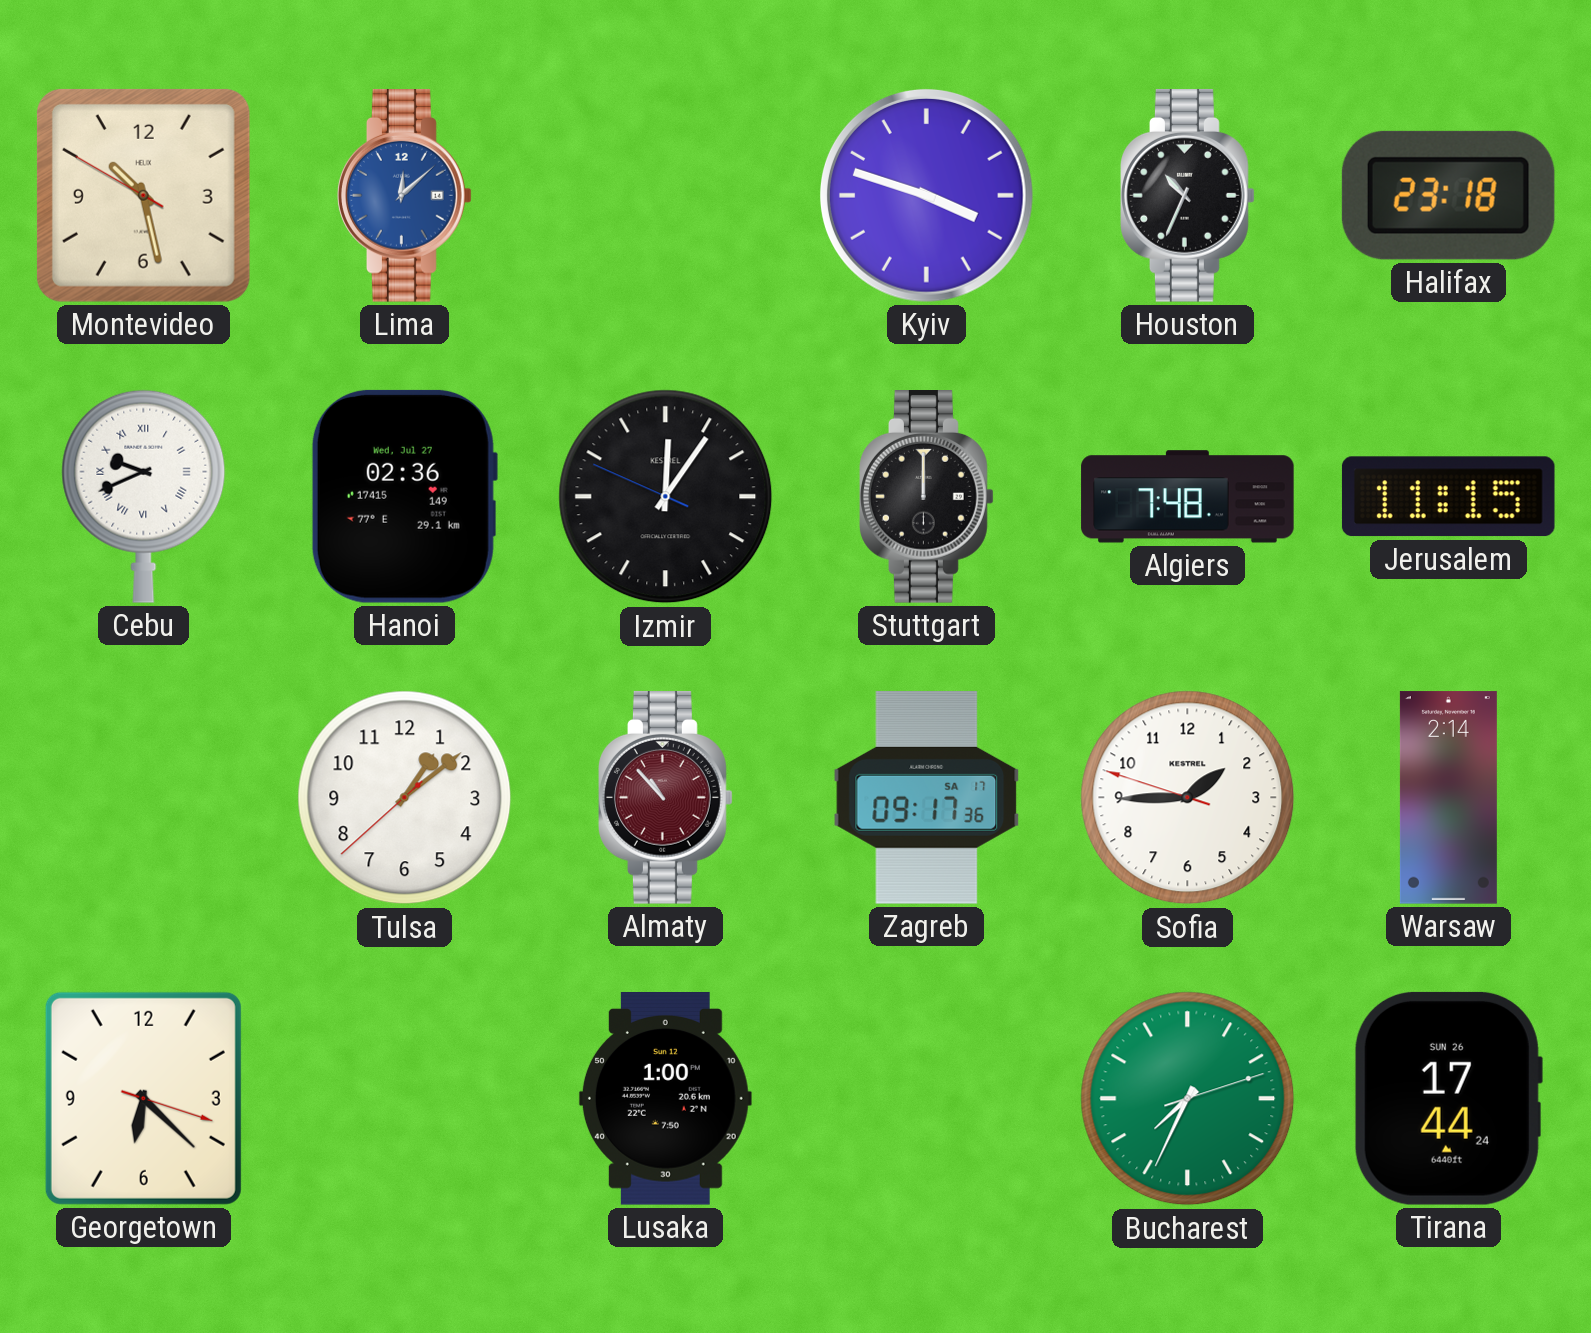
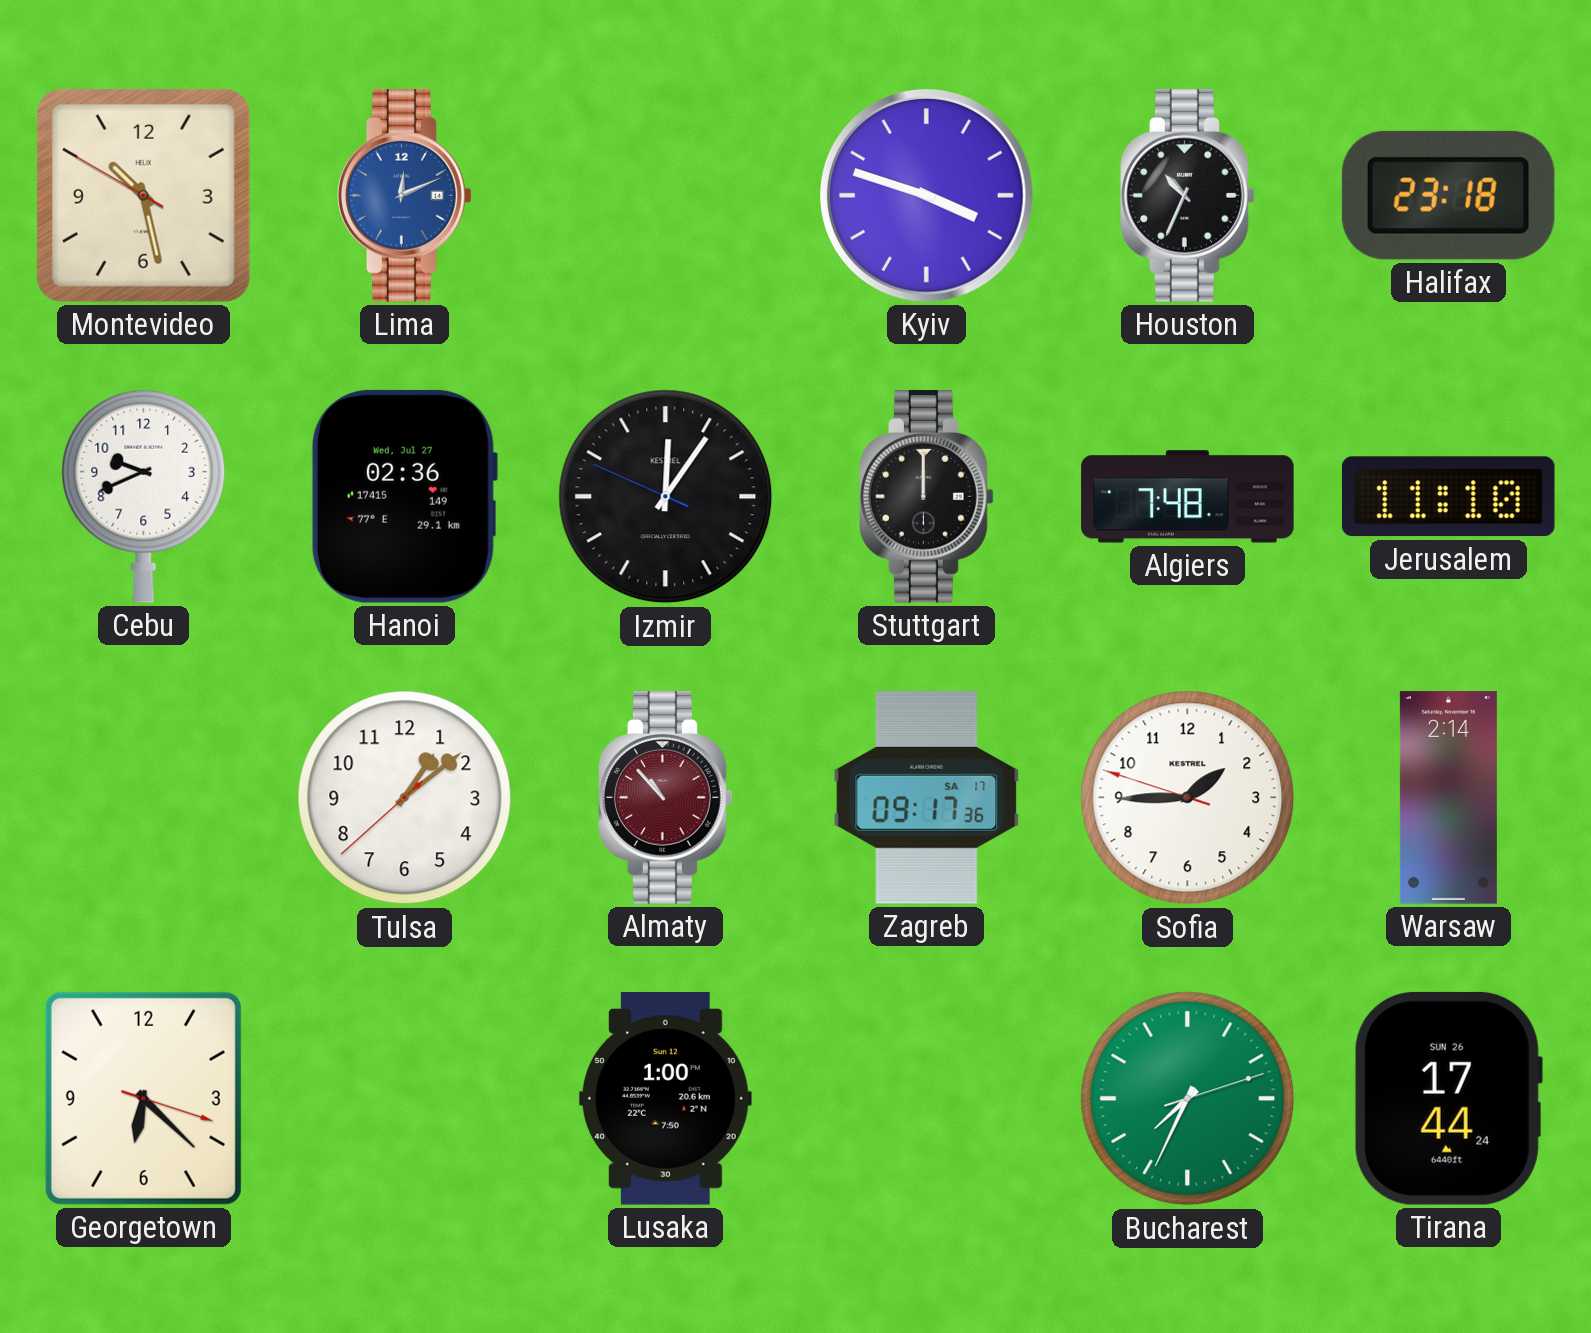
Lima: 12:08 -> 12:11
Cebu numerals: Roman -> Arabic
Jerusalem: 11:15 -> 11:10
